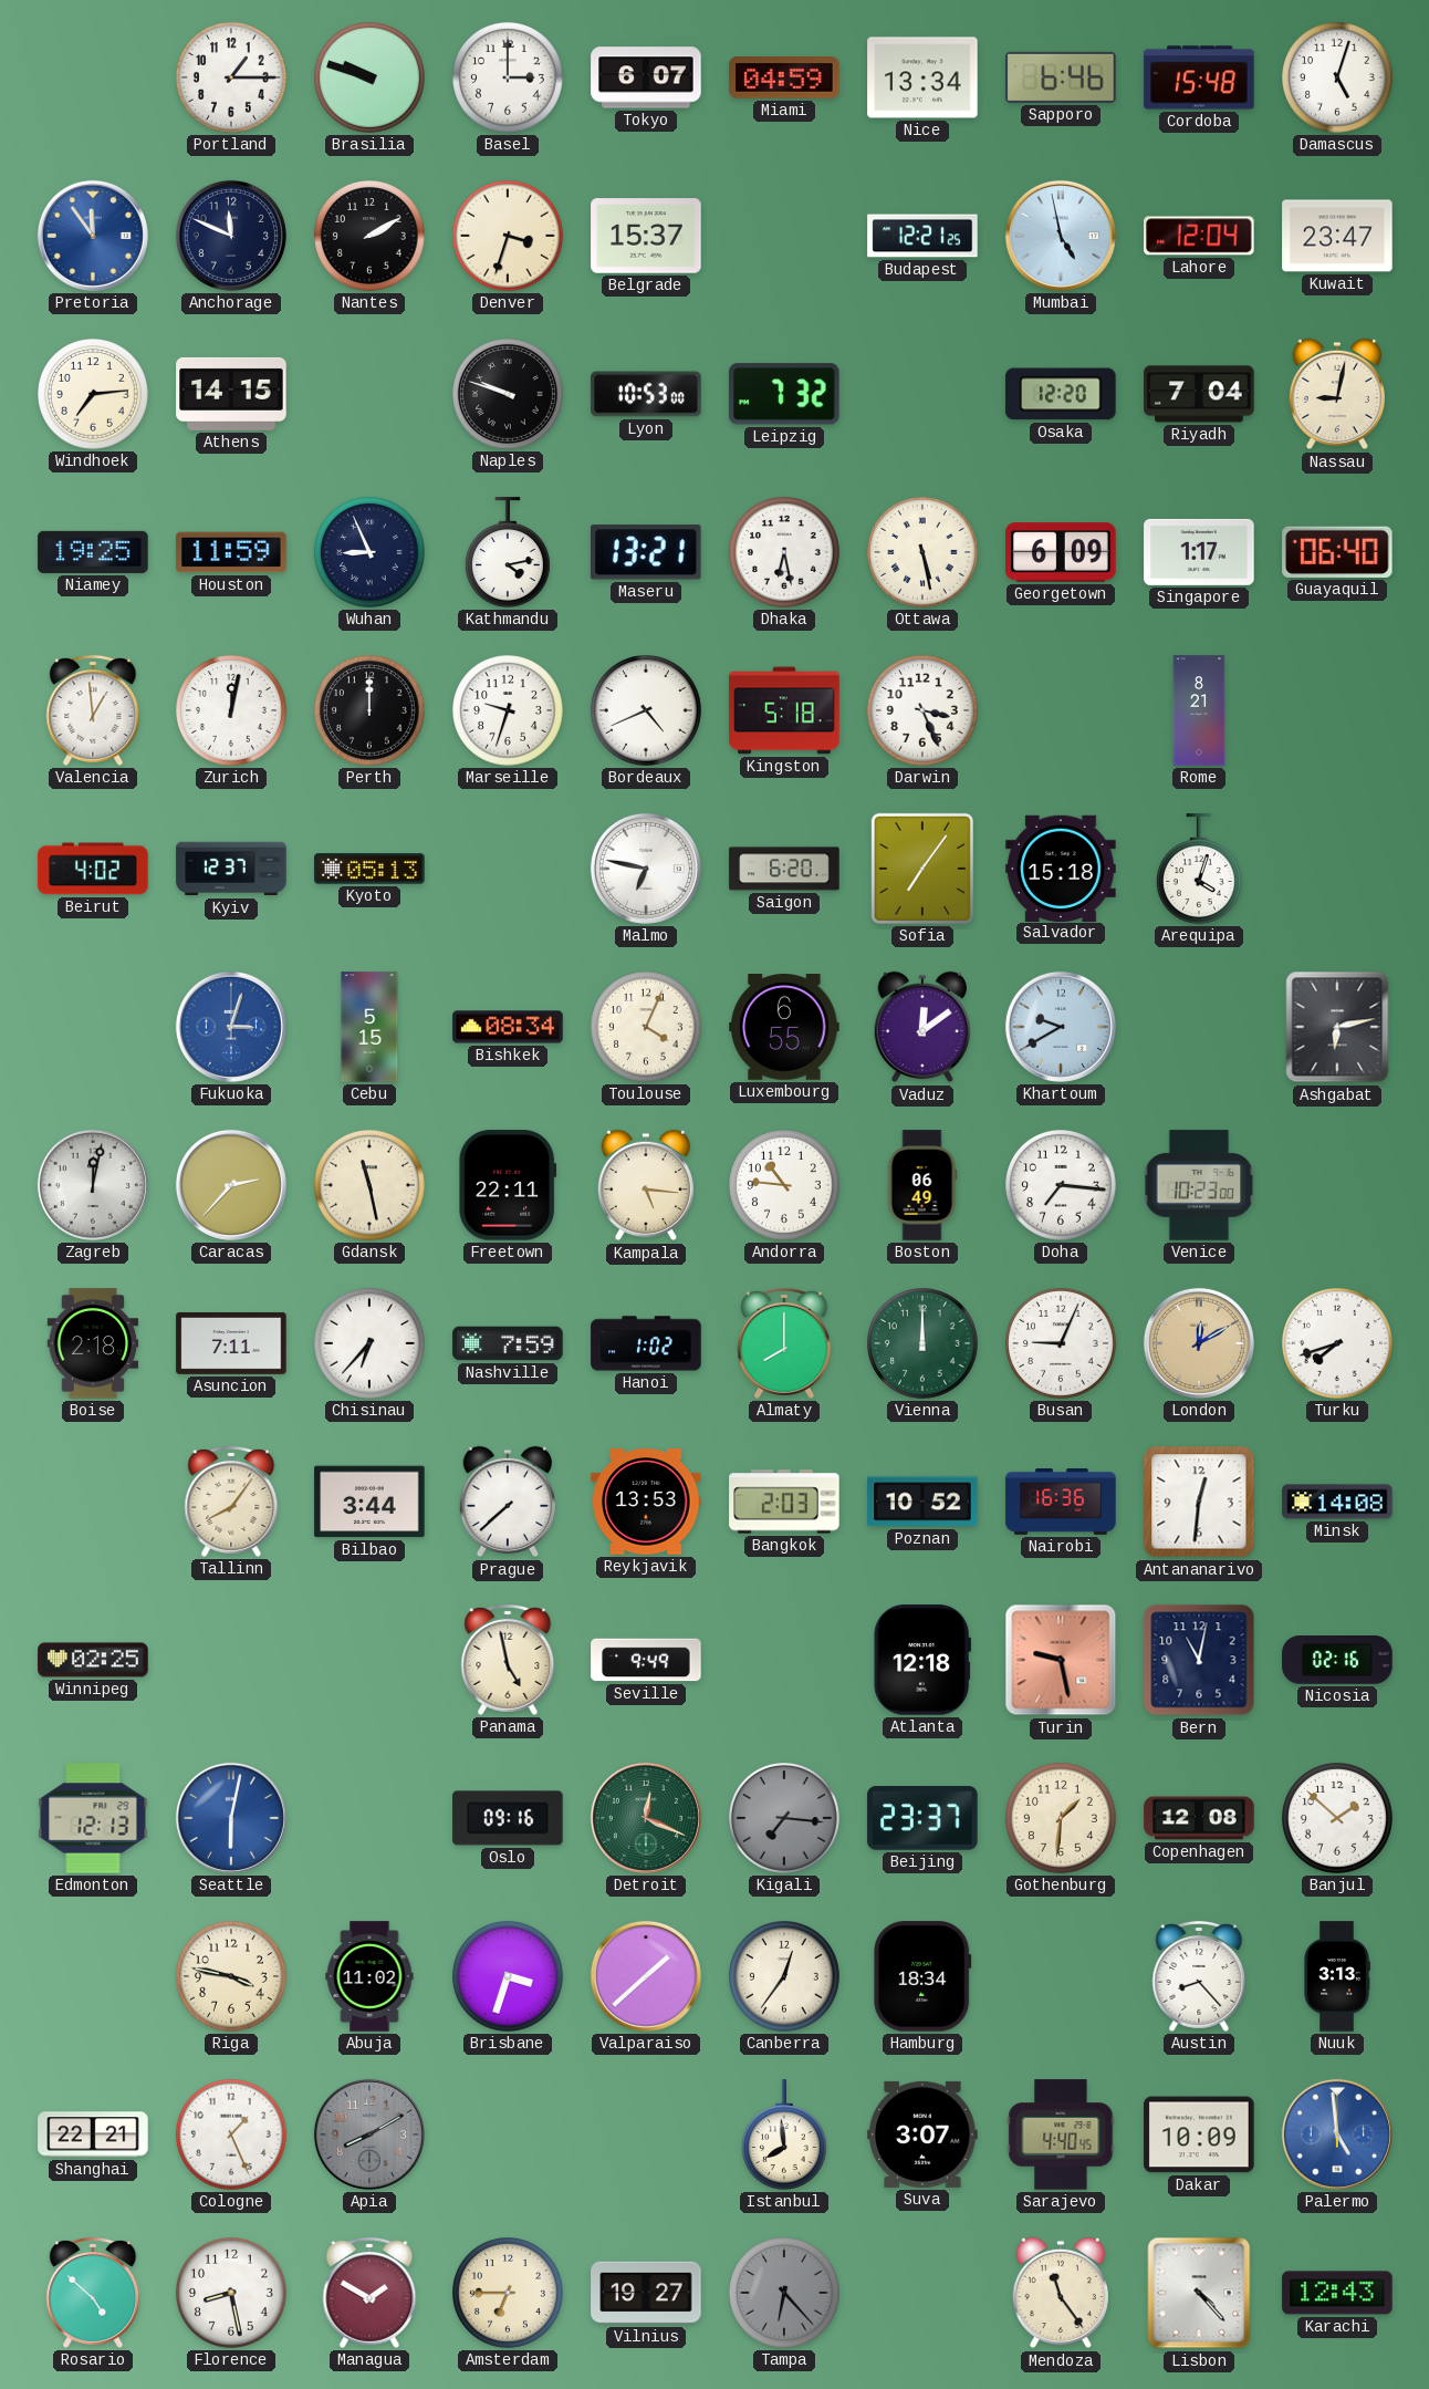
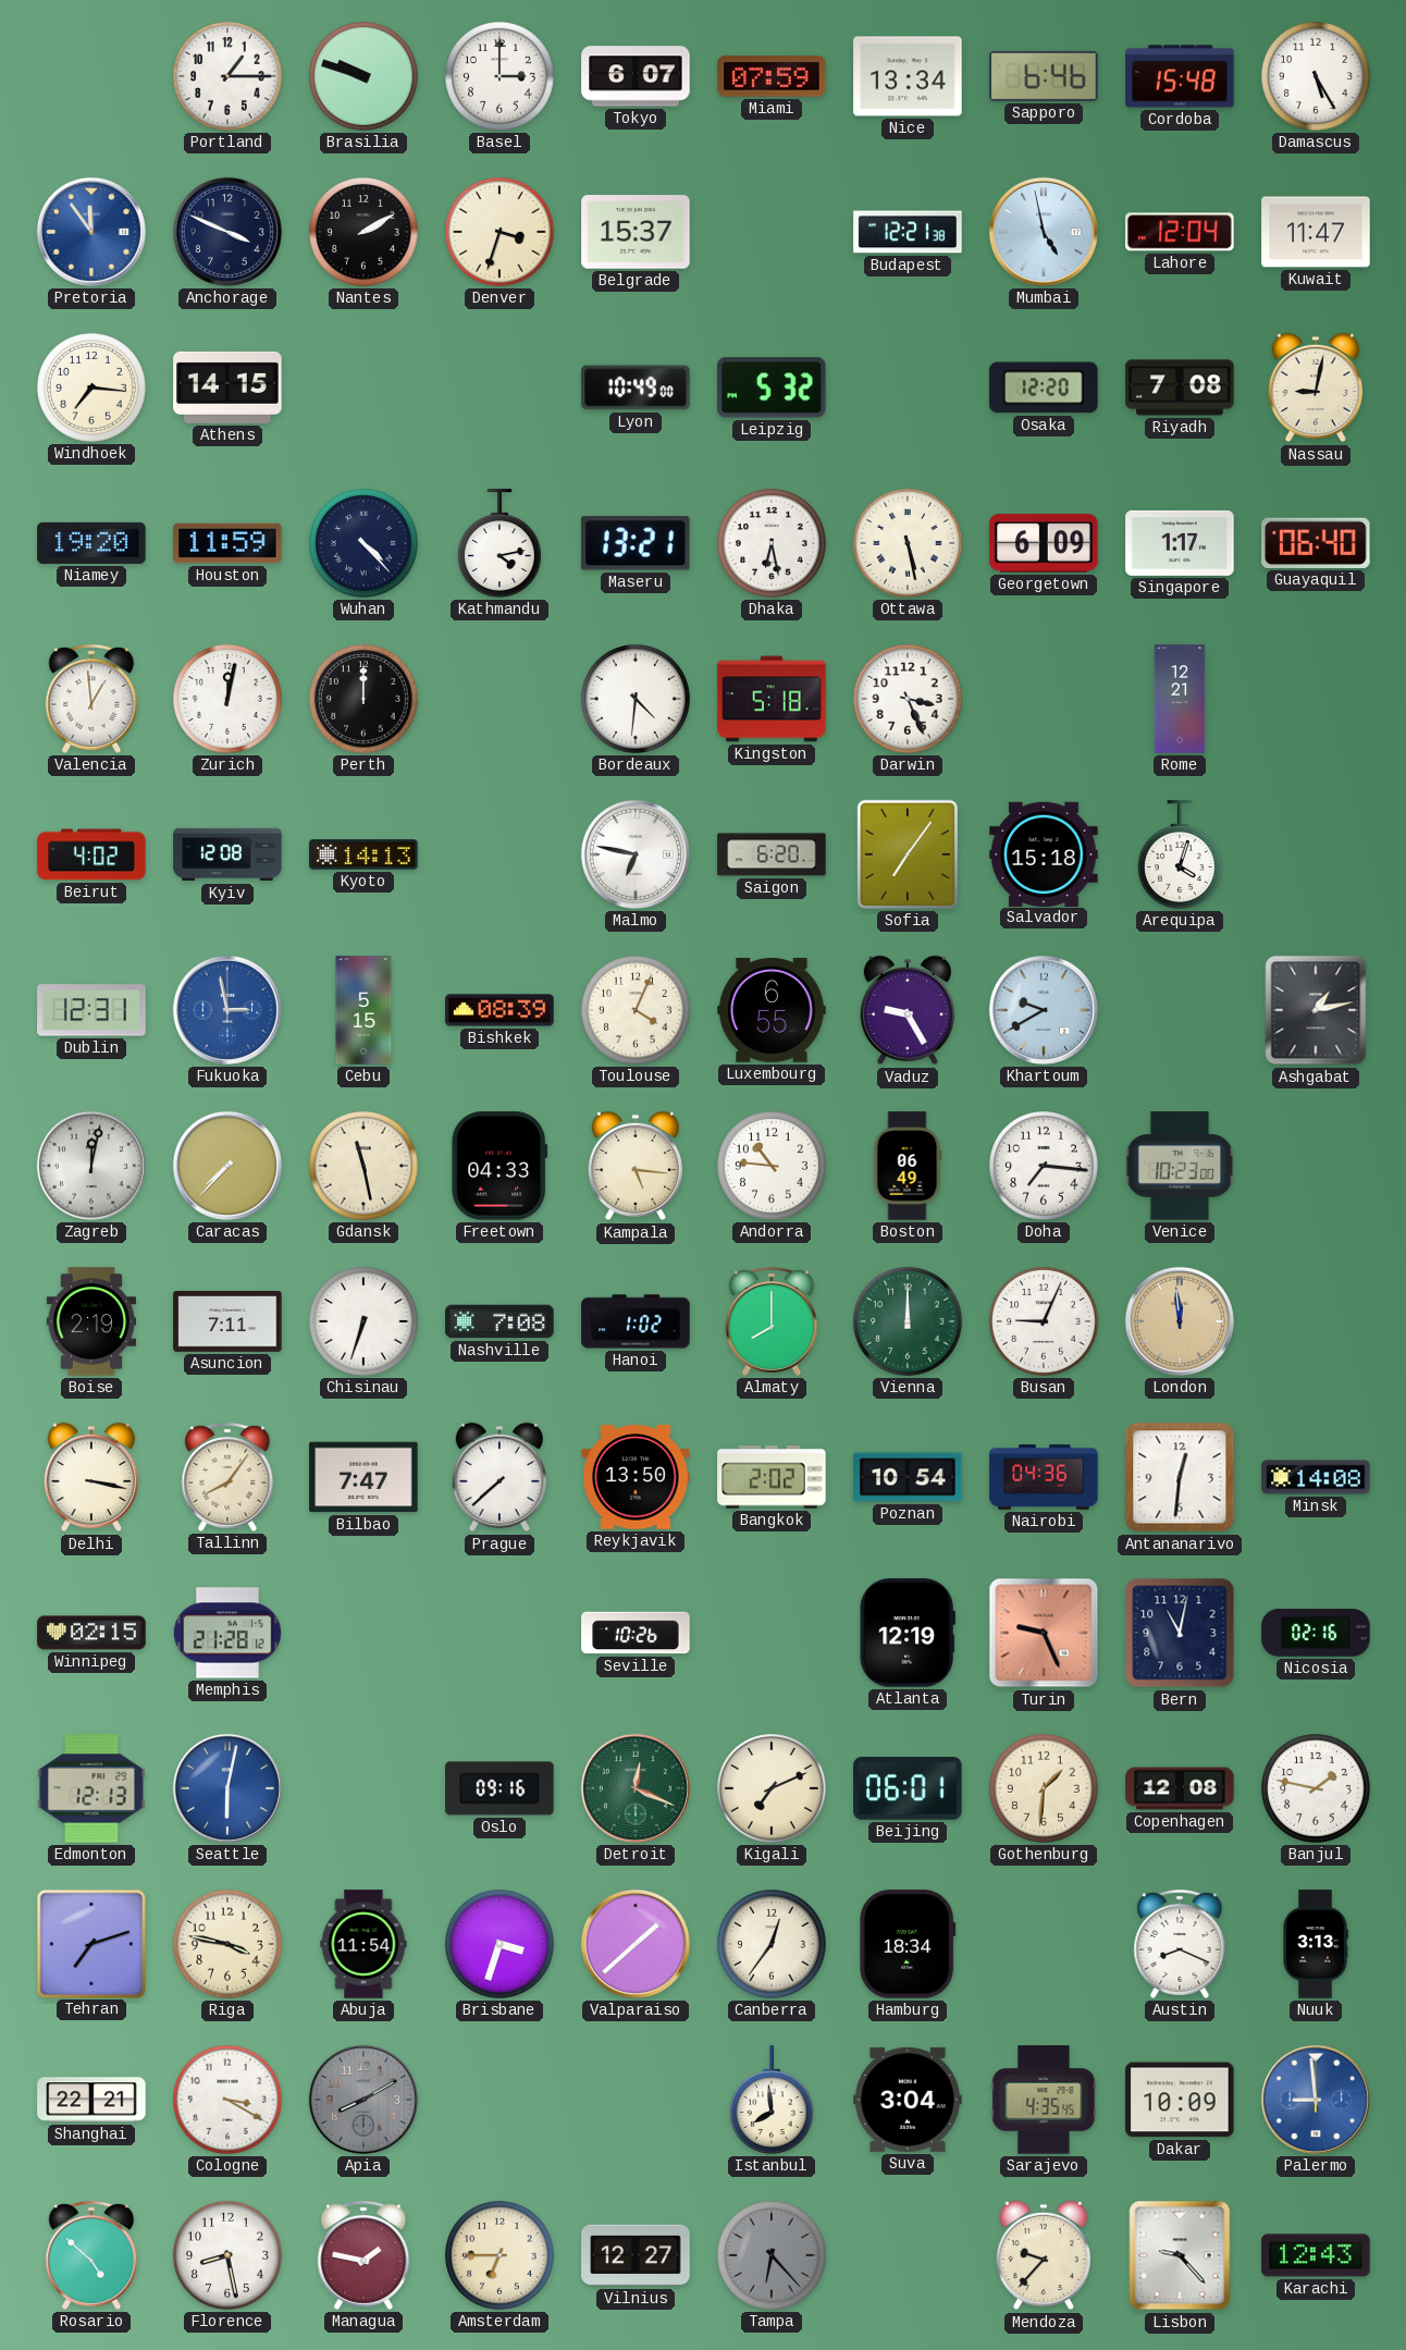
Miami: 04:59 -> 07:59
Damascus: 5:03 -> 5:25
Anchorage: 11:49 -> 3:49
Budapest: 12:21:25 -> 12:21:38
Kuwait: 23:47 -> 11:47
Windhoek: 7:14 -> 7:16
Naples: 9:48 -> none
Lyon: 10:53 -> 10:49
Leipzig: 7:32 -> 5:32
Riyadh: 7:04 -> 7:08
Niamey: 19:25 -> 19:20
Wuhan: 8:56 -> 4:23
Marseille: 9:33 -> none
Bordeaux: 4:41 -> 4:31
Rome: 8:21 -> 12:21
Kyiv: 12:37 -> 12:08
Kyoto: 05:13 -> 14:13
Dublin: none -> 12:31
Fukuoka: 3:03 -> 2:58
Bishkek: 08:34 -> 08:39
Vaduz: 12:09 -> 9:25
Ashgabat: 6:13 -> 1:13
Caracas: 2:37 -> 7:37
Freetown: 22:11 -> 04:33
Boise: 2:18 -> 2:19
Chisinau: 6:37 -> 6:33
Nashville: 7:59 -> 7:08
London: 12:10 -> 11:59
Turku: 7:42 -> none
Delhi: none -> 3:17
Bilbao: 3:44 -> 7:47
Reykjavik: 13:53 -> 13:50
Bangkok: 2:03 -> 2:02
Poznan: 10:52 -> 10:54
Nairobi: 16:36 -> 04:36
Winnipeg: 02:25 -> 02:15
Memphis: none -> 21:28
Panama: 4:58 -> none
Seville: 9:49 -> 10:26
Atlanta: 12:18 -> 12:19
Turin: 9:28 -> 9:26
Kigali: 7:16 -> 7:11
Kigali dial: grey -> cream
Beijing: 23:37 -> 06:01
Banjul: 1:52 -> 1:47
Tehran: none -> 7:12
Abuja: 11:02 -> 11:54
Austin: 8:23 -> 8:19
Cologne: 1:26 -> 3:20
Suva: 3:07 -> 3:04
Sarajevo: 4:40 -> 4:35
Palermo: 4:59 -> 8:59
Managua: 1:50 -> 1:47
Vilnius: 19:27 -> 12:27
Mendoza: 11:24 -> 9:37
Lisbon: 4:23 -> 9:23
